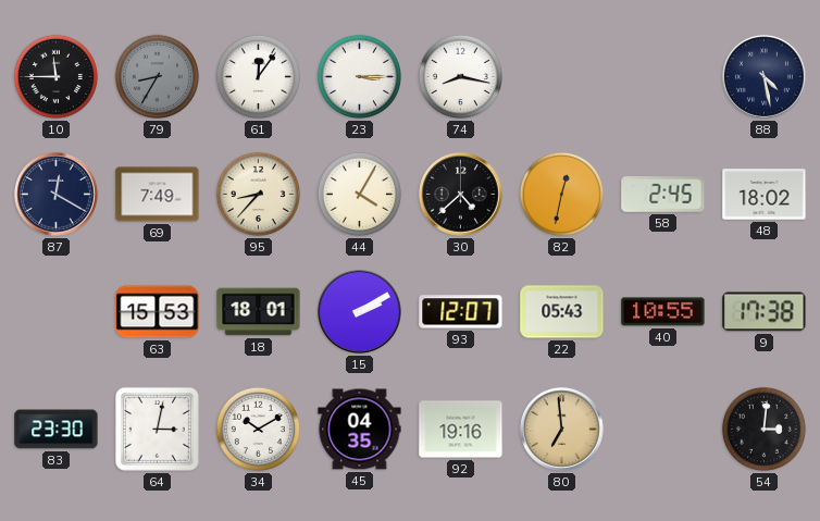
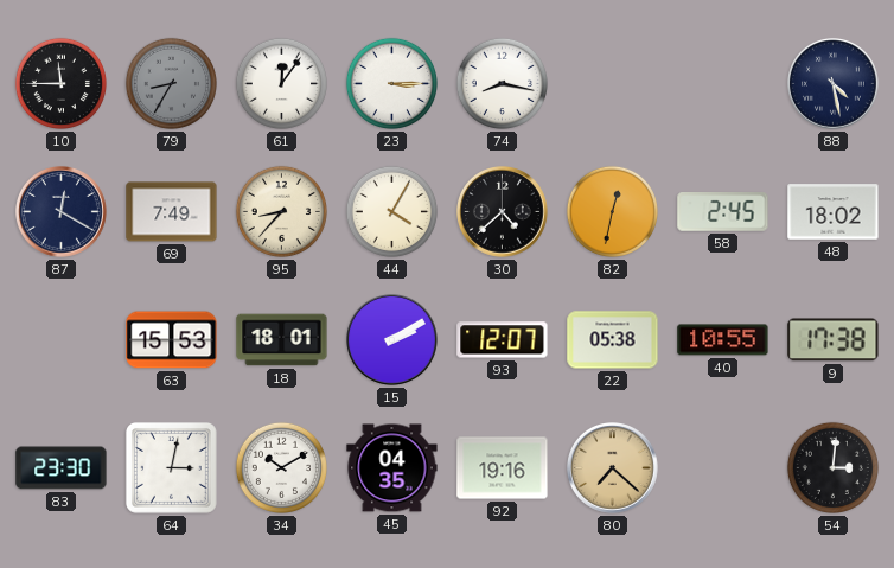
22: 05:43 -> 05:38
80: 6:59 -> 7:22
